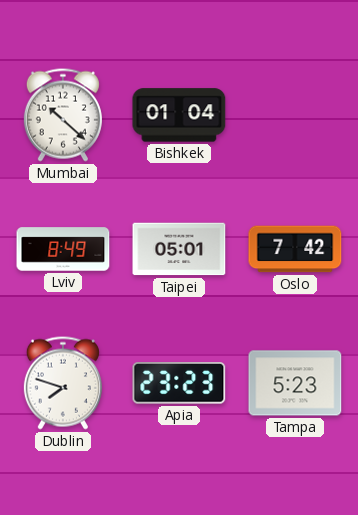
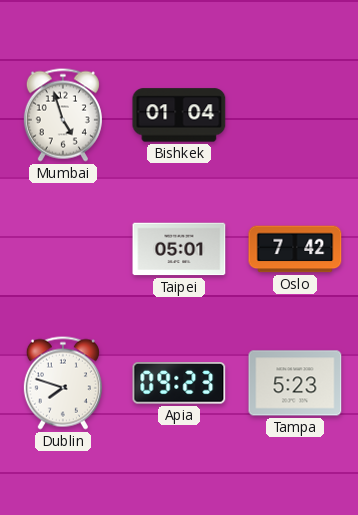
Mumbai: 10:22 -> 4:57
Lviv: 8:49 -> none
Apia: 23:23 -> 09:23
